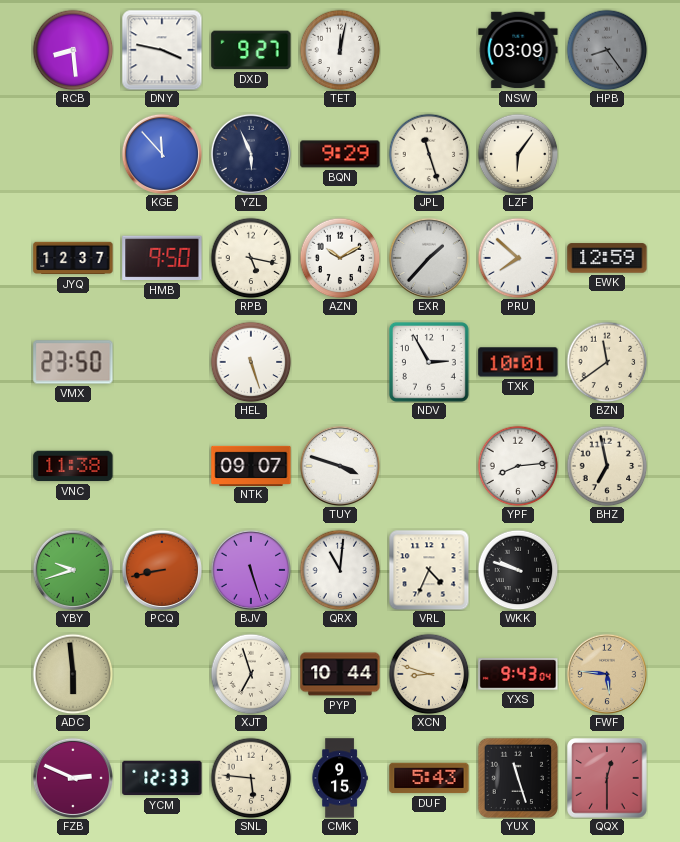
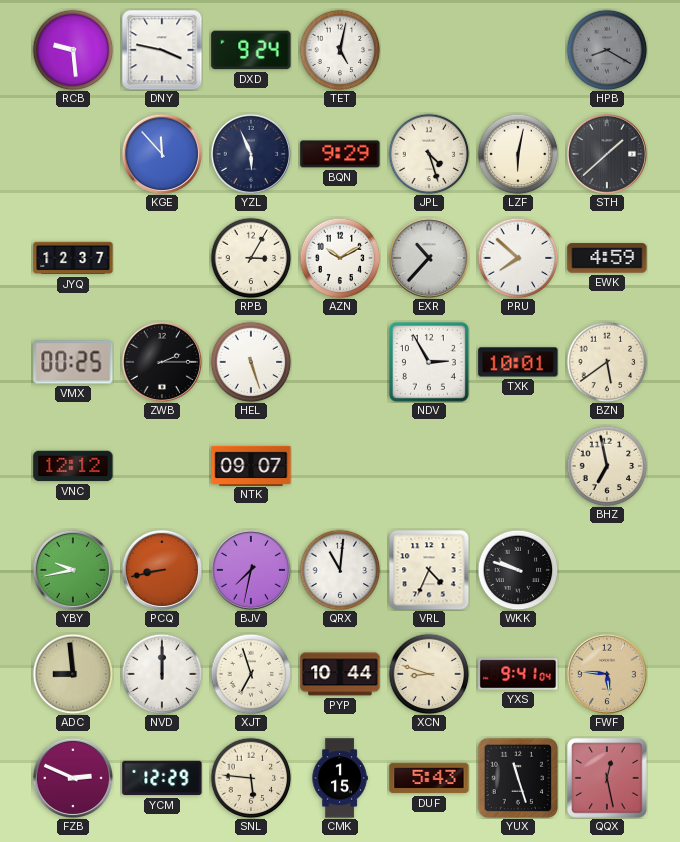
RCB: 8:29 -> 9:29
DXD: 9:27 -> 9:24
TET: 12:02 -> 5:02
NSW: 03:09 -> none
HPB: 8:24 -> 8:20
JPL: 11:27 -> 4:27
LZF: 6:06 -> 6:02
STH: none -> 1:38
HMB: 9:50 -> none
RPB: 5:17 -> 3:05
EXR: 1:37 -> 10:37
EWK: 12:59 -> 4:59
VMX: 23:50 -> 00:25
ZWB: none -> 2:15
BZN: 11:39 -> 5:39
VNC: 11:38 -> 12:12
TUY: 3:48 -> none
YPF: 8:14 -> none
YBY: 9:42 -> 9:43
BJV: 5:27 -> 7:32
ADC: 5:59 -> 8:59
NVD: none -> 12:00
YXS: 9:43 -> 9:41
YCM: 12:33 -> 12:29
CMK: 9:15 -> 1:15
QQX: 12:30 -> 12:28
